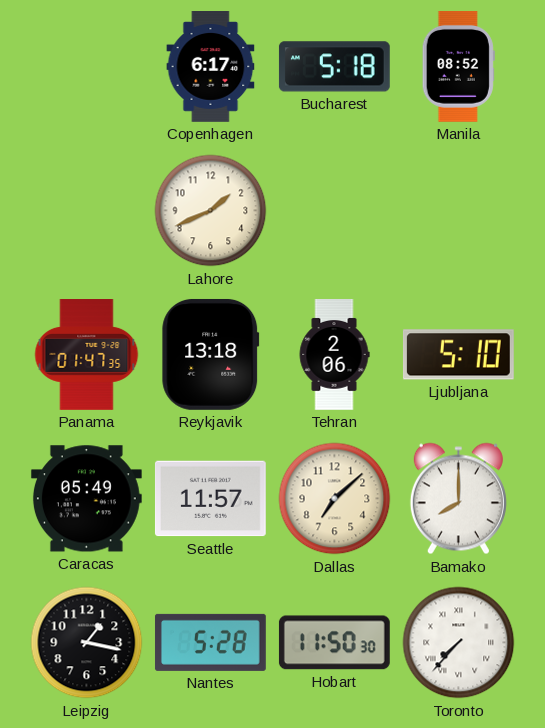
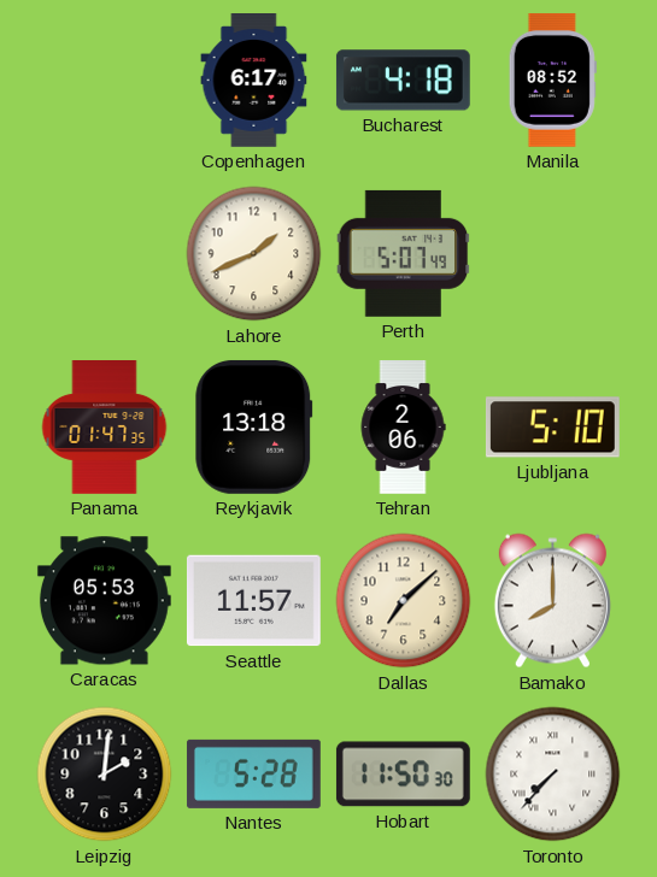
Bucharest: 5:18 -> 4:18
Perth: none -> 5:07
Caracas: 05:49 -> 05:53
Leipzig: 1:17 -> 2:01
